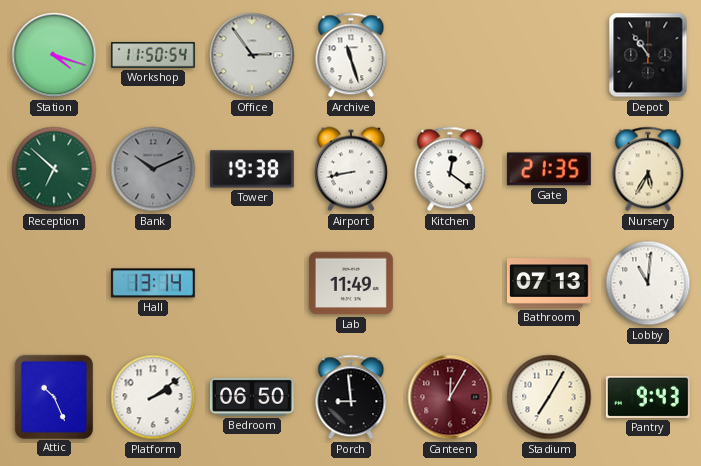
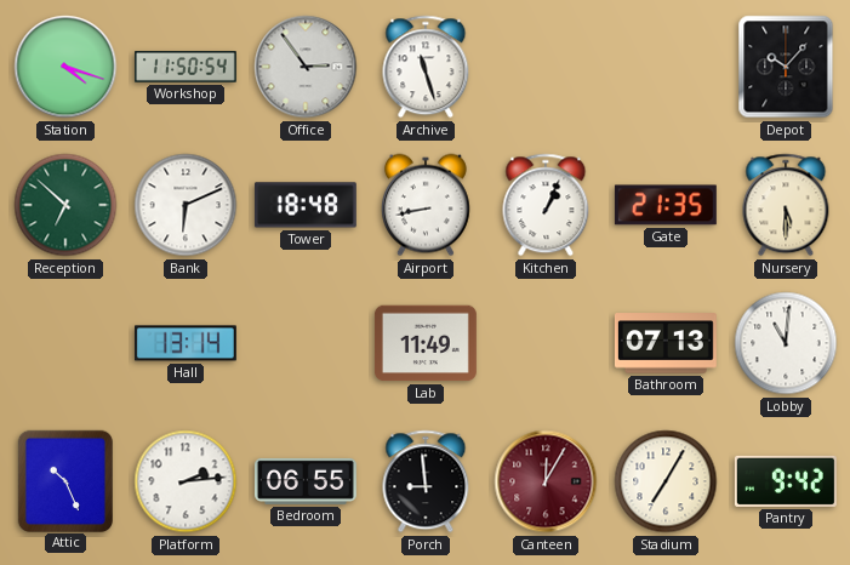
Depot: 10:54 -> 10:07
Bank: 10:11 -> 6:11
Bank dial: grey -> white
Tower: 19:38 -> 18:48
Kitchen: 12:21 -> 1:04
Nursery: 5:35 -> 5:30
Platform: 2:09 -> 2:14
Bedroom: 06:50 -> 06:55
Pantry: 9:43 -> 9:42
